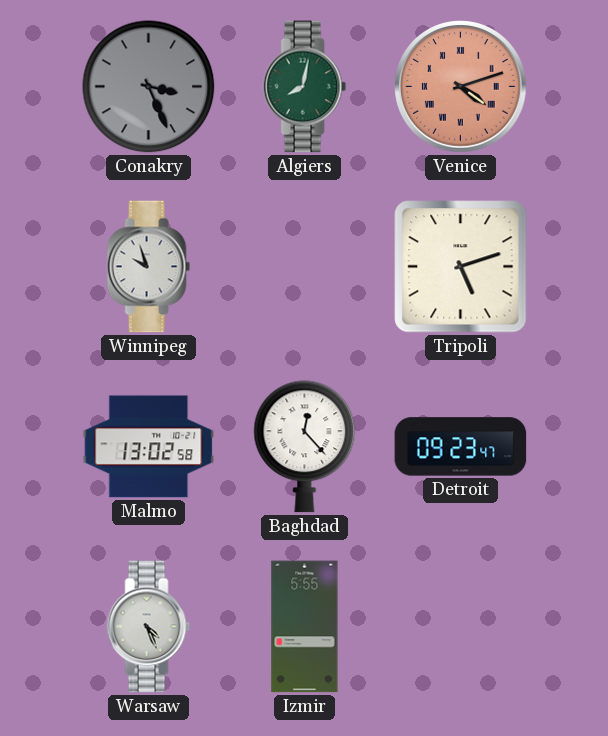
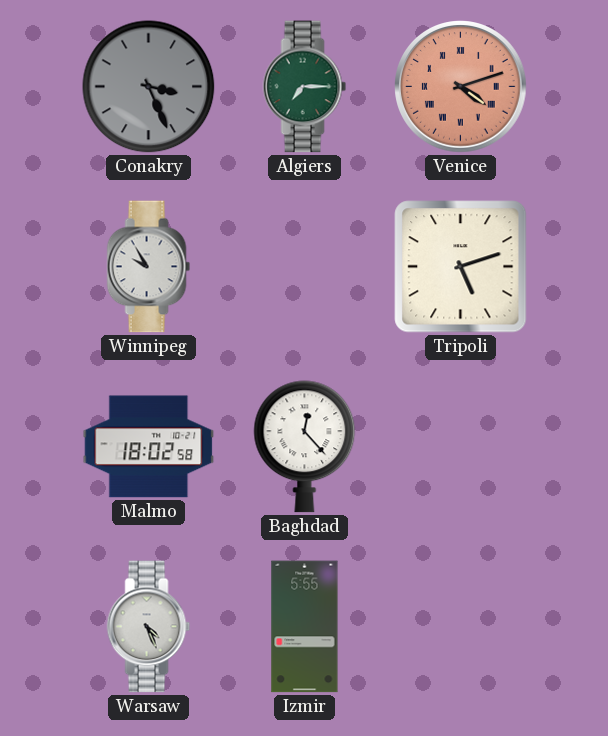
Algiers: 8:02 -> 7:15
Winnipeg: 9:57 -> 9:55
Malmo: 13:02 -> 18:02
Detroit: 09:23 -> none
